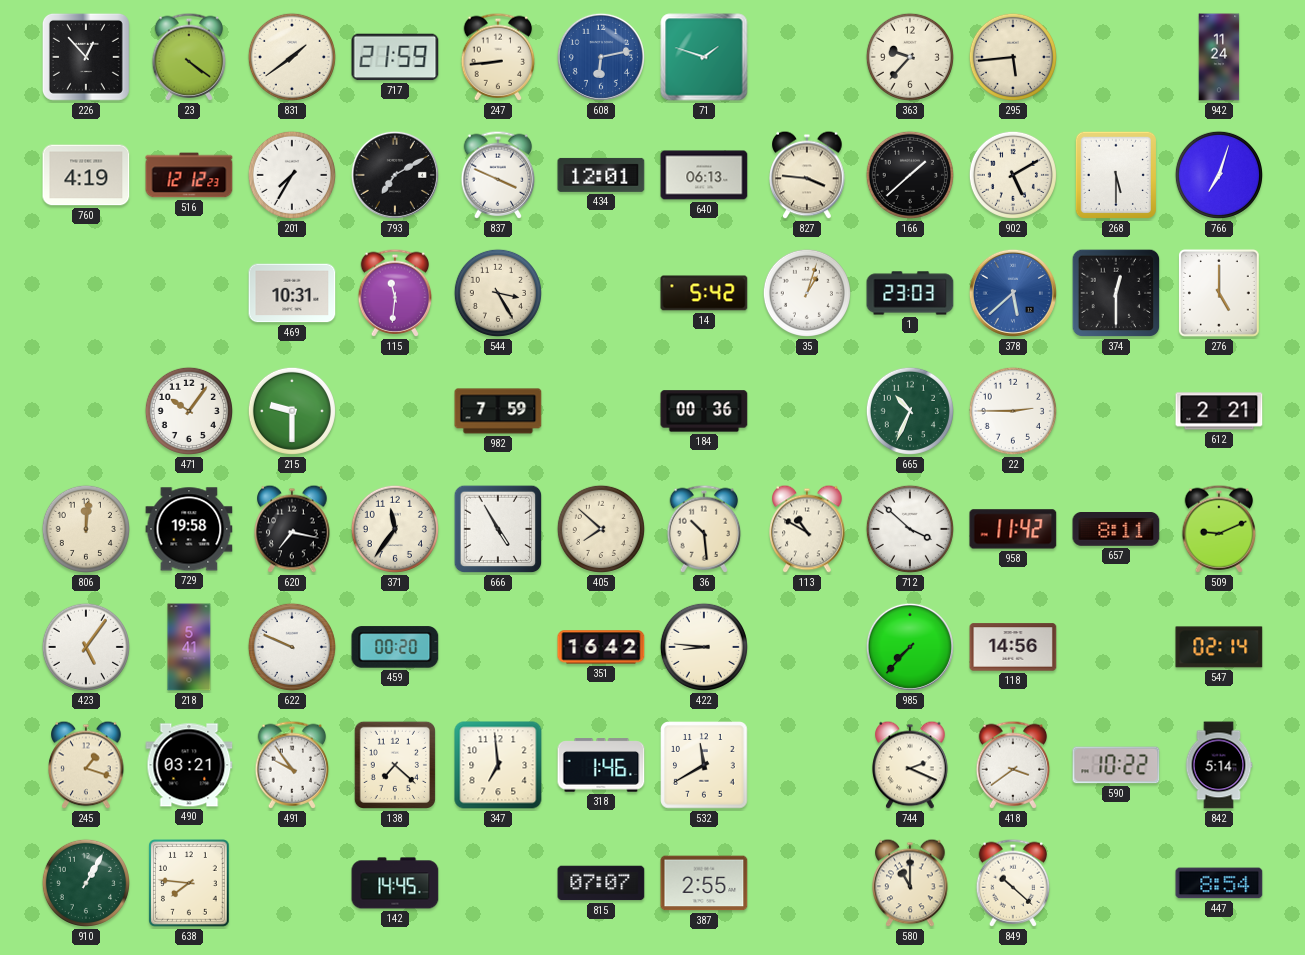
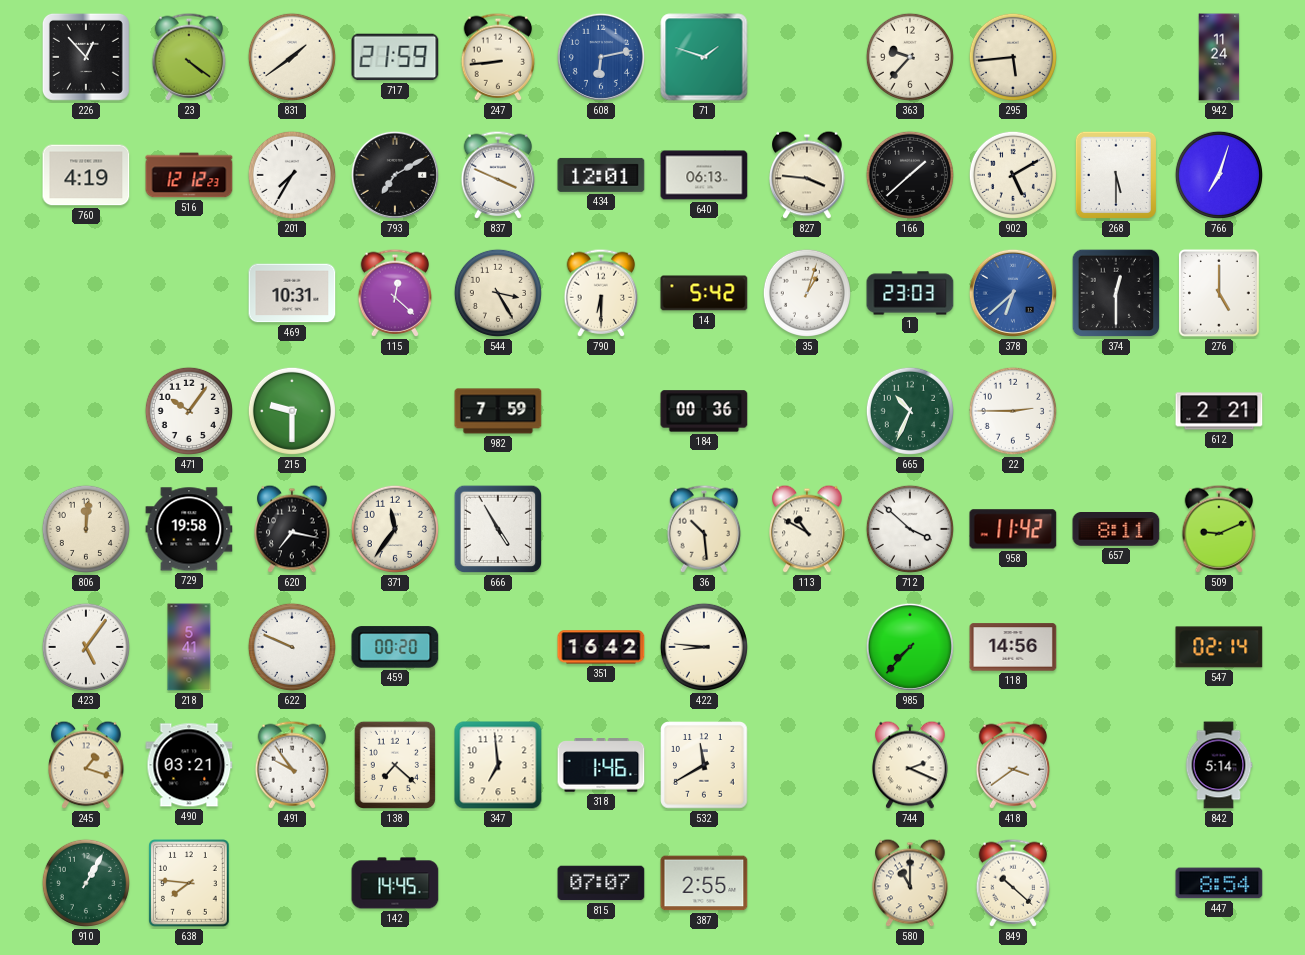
115: 11:31 -> 12:22
790: none -> 6:30
378: 5:38 -> 6:38
405: 7:52 -> none
590: 10:22 -> none
